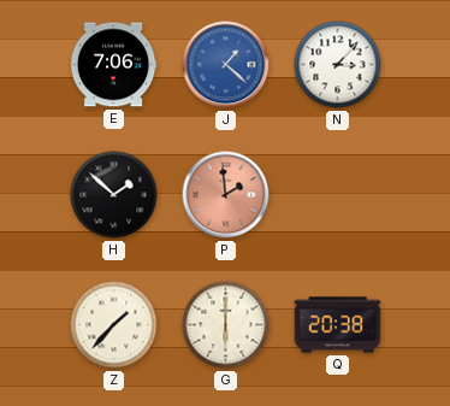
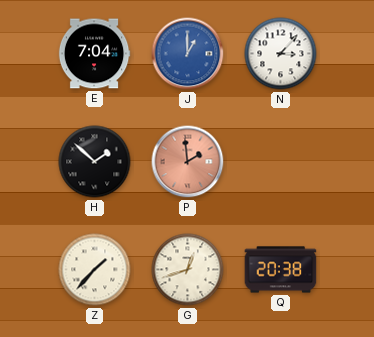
E: 7:06 -> 7:04
J: 1:22 -> 1:00
G: 6:00 -> 12:42
